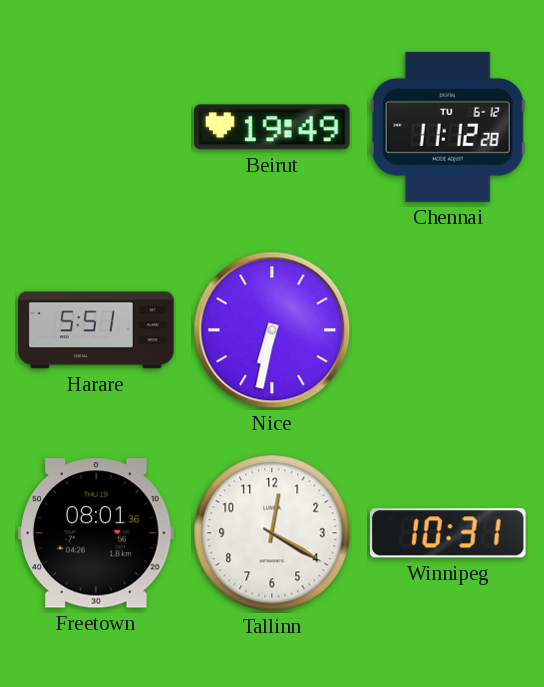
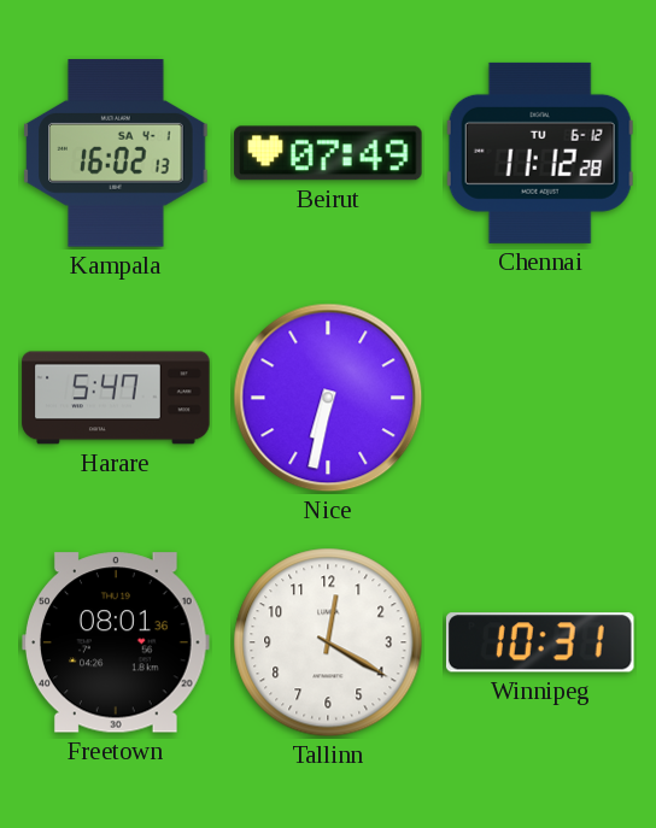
Kampala: none -> 16:02
Beirut: 19:49 -> 07:49
Harare: 5:51 -> 5:47
